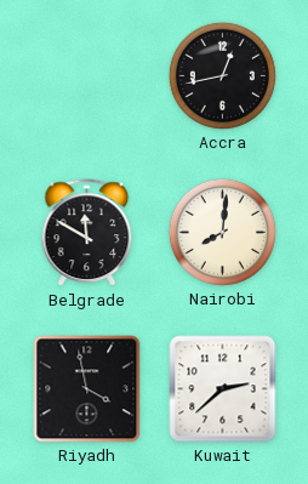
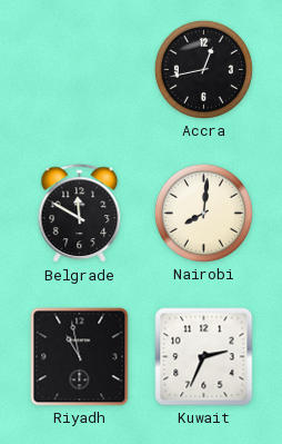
Riyadh: 3:58 -> 10:58
Kuwait: 2:38 -> 2:34
